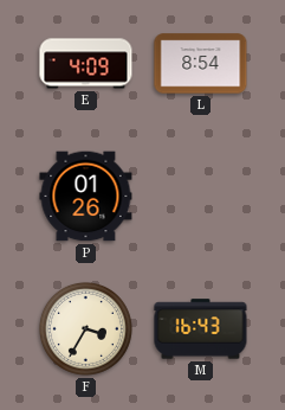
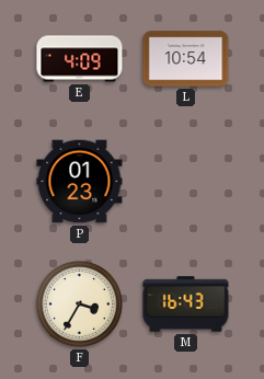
L: 8:54 -> 10:54
P: 01:26 -> 01:23
